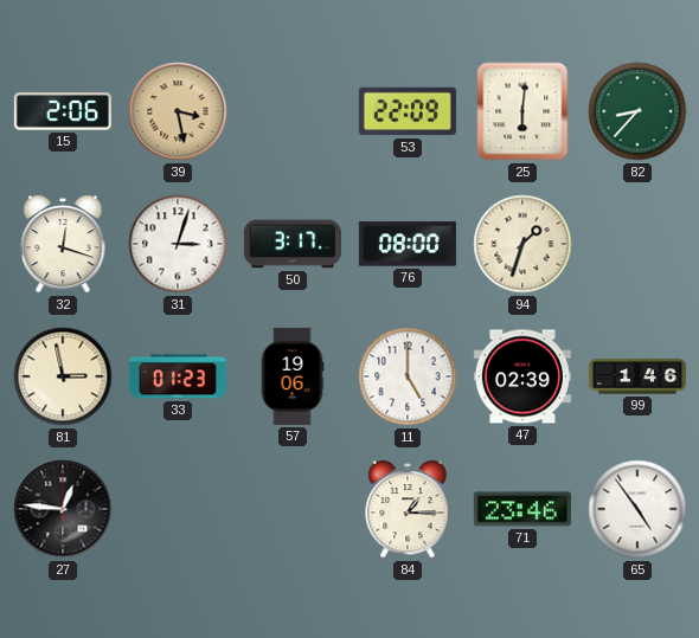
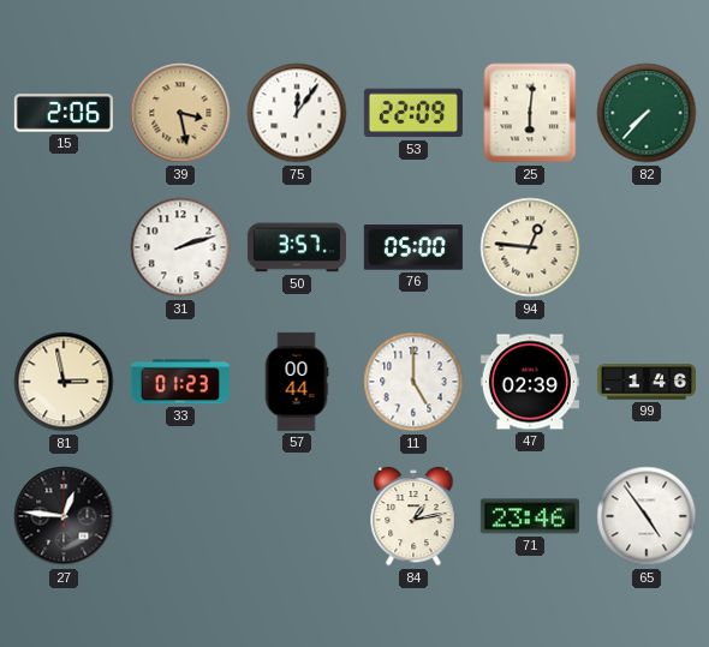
75: none -> 12:06
82: 8:37 -> 7:37
32: 12:18 -> none
31: 3:03 -> 2:12
50: 3:17 -> 3:57
76: 08:00 -> 05:00
94: 1:33 -> 12:46
57: 19:06 -> 00:44
84: 1:15 -> 1:13
